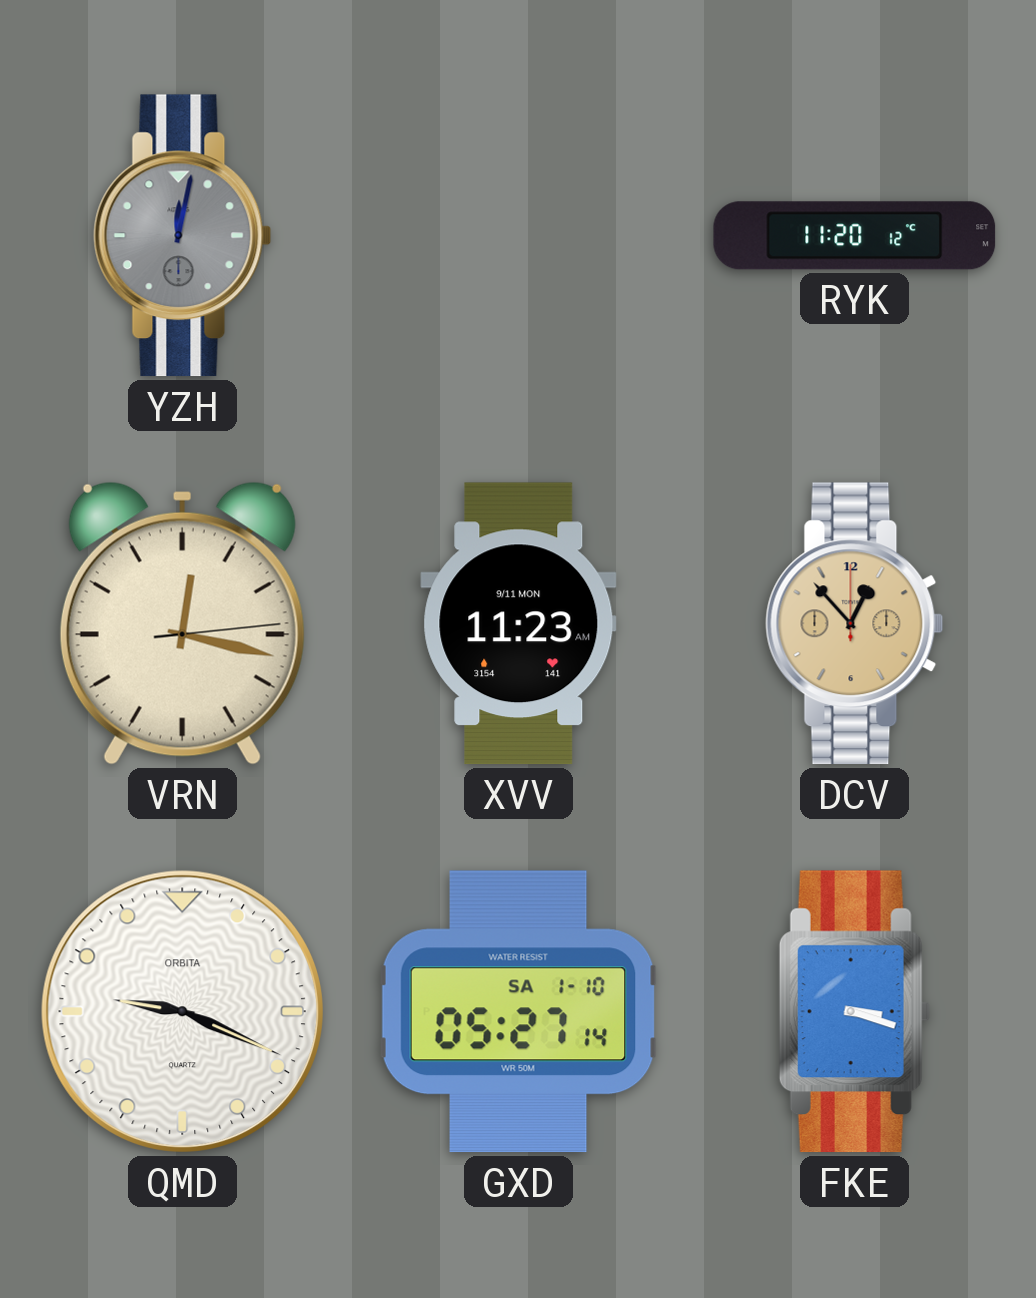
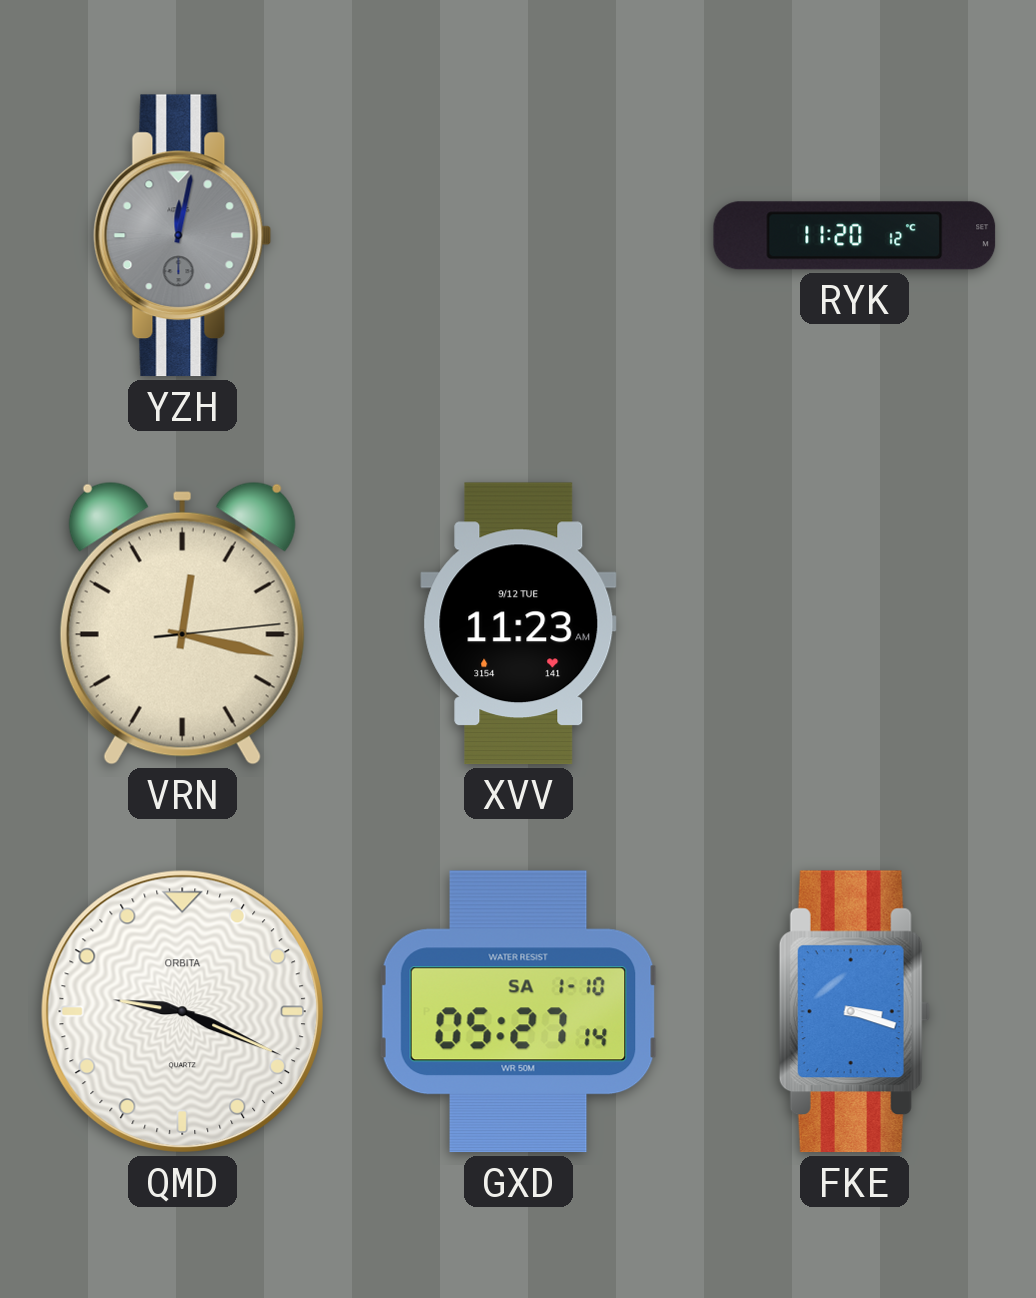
XVV date: 9/11 MON -> 9/12 TUE
DCV: 12:53 -> none
